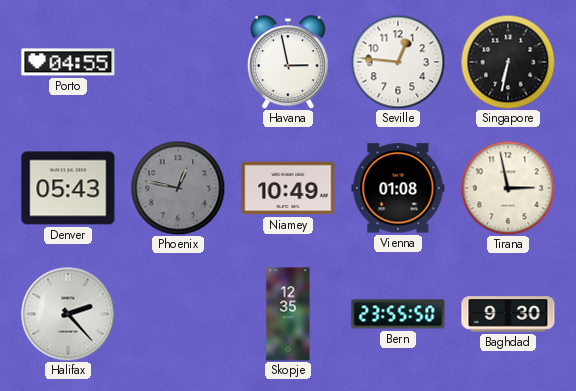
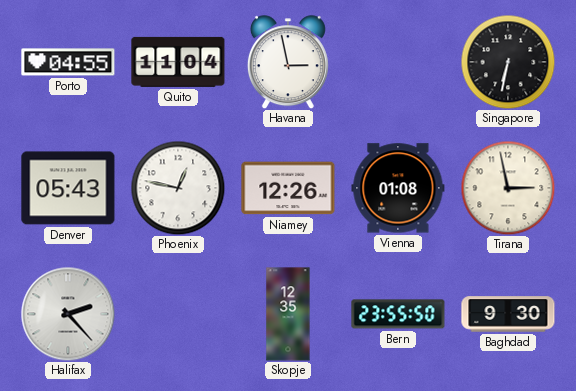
Quito: none -> 11:04
Seville: 12:46 -> none
Phoenix dial: grey -> white
Niamey: 10:49 -> 12:26
